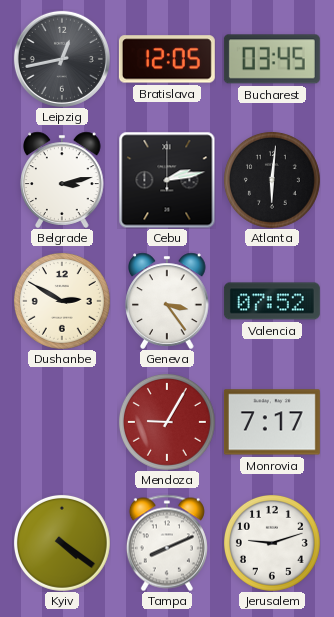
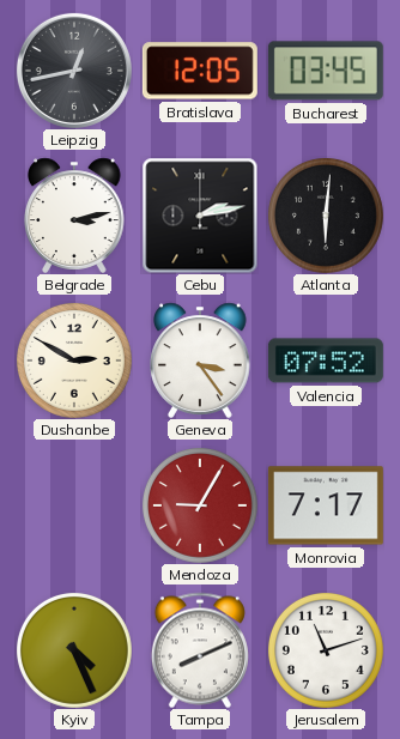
Kyiv: 4:21 -> 4:26
Jerusalem: 9:12 -> 11:12
